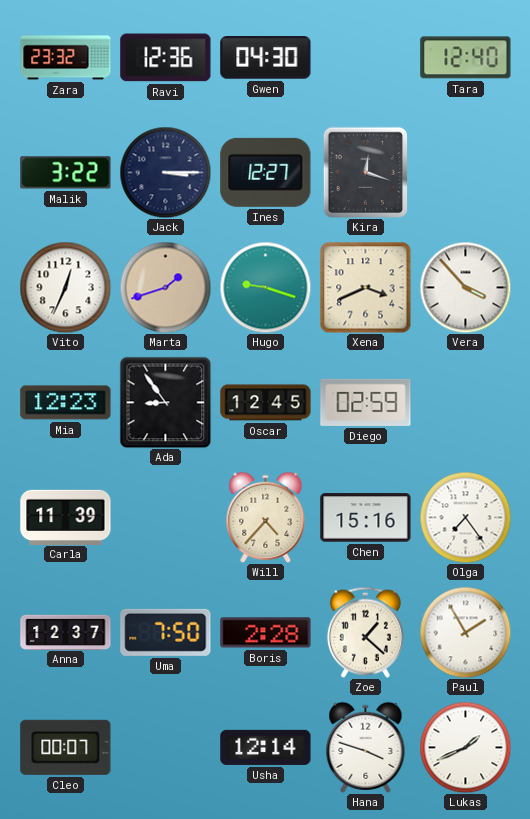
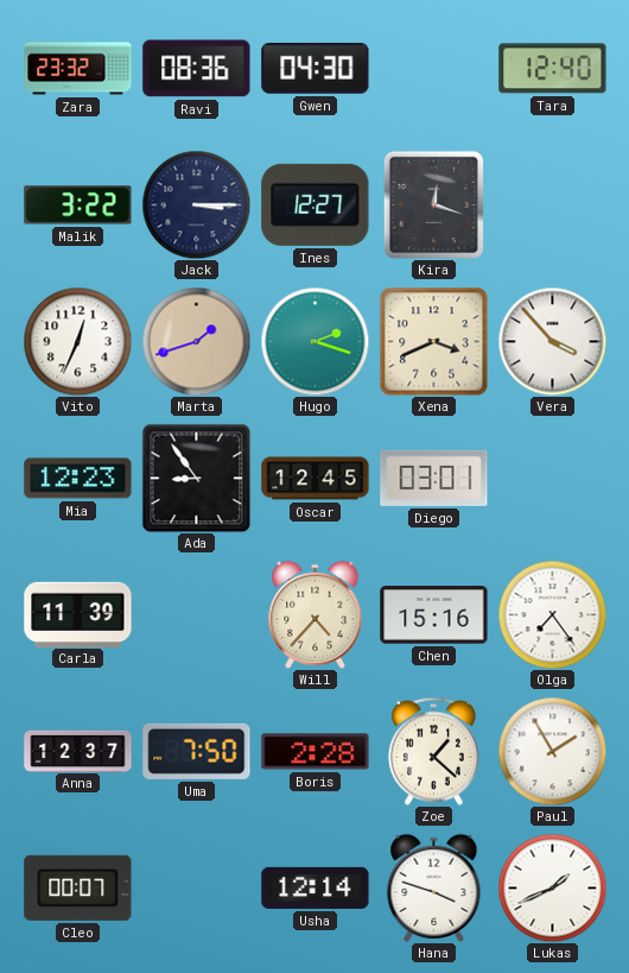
Ravi: 12:36 -> 08:36
Hugo: 9:18 -> 2:18
Diego: 02:59 -> 03:01
